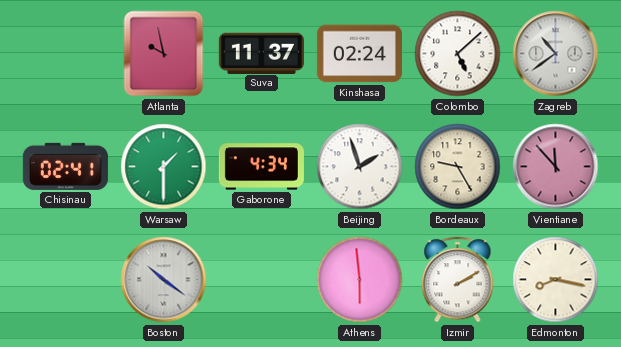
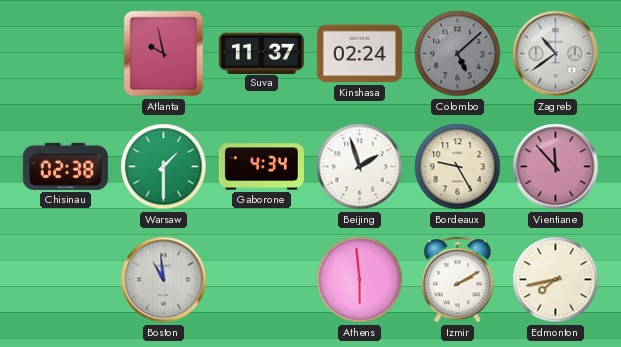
Colombo dial: white -> grey
Chisinau: 02:41 -> 02:38
Boston: 10:21 -> 10:59
Edmonton: 8:17 -> 7:43
